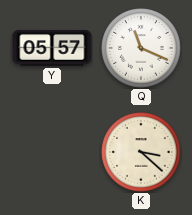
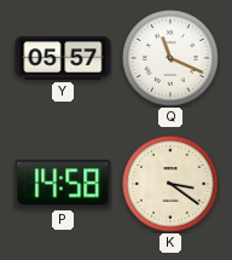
P: none -> 14:58
K: 3:22 -> 3:21
